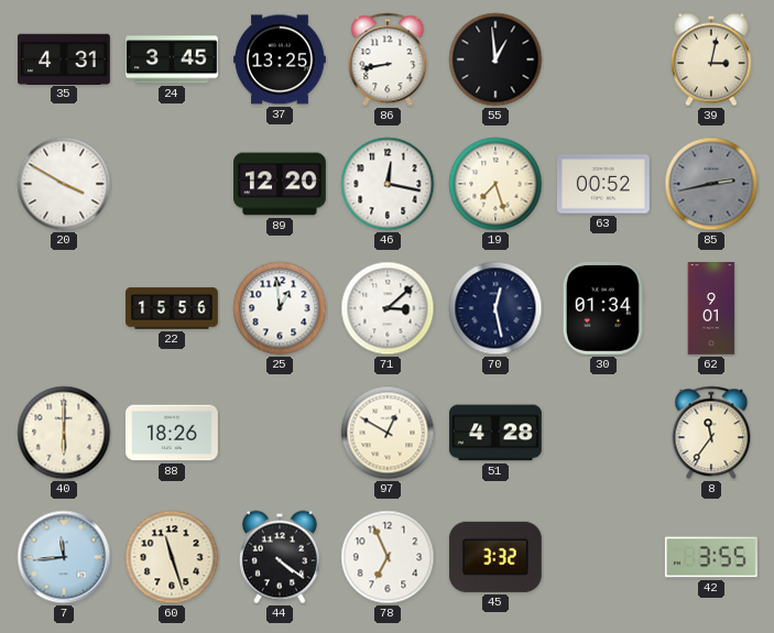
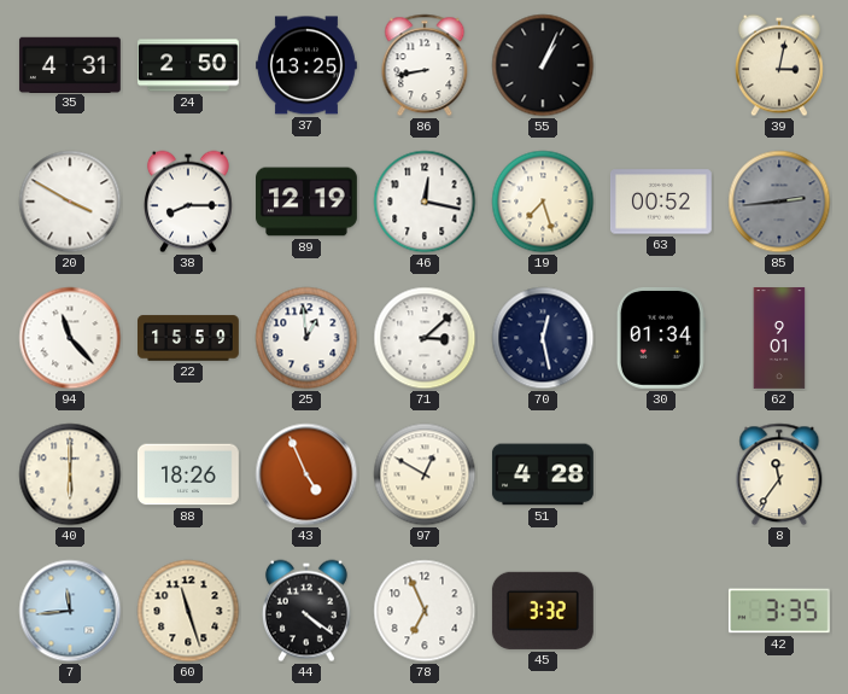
24: 3:45 -> 2:50
55: 12:59 -> 1:04
38: none -> 8:15
89: 12:20 -> 12:19
85: 2:43 -> 2:44
94: none -> 11:23
22: 15:56 -> 15:59
43: none -> 4:56
42: 3:55 -> 3:35
